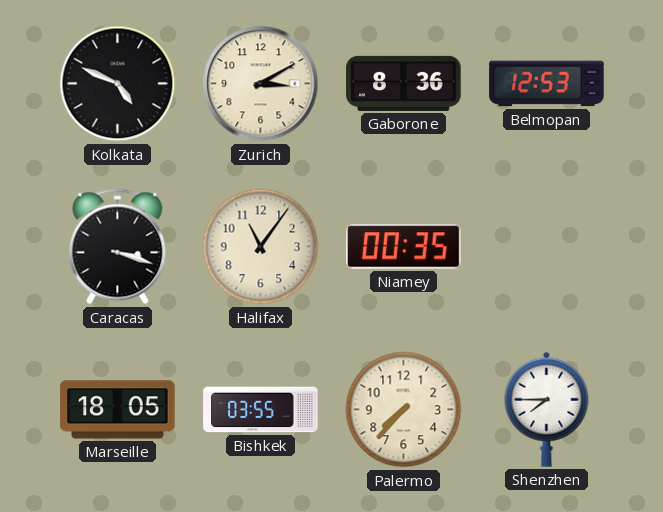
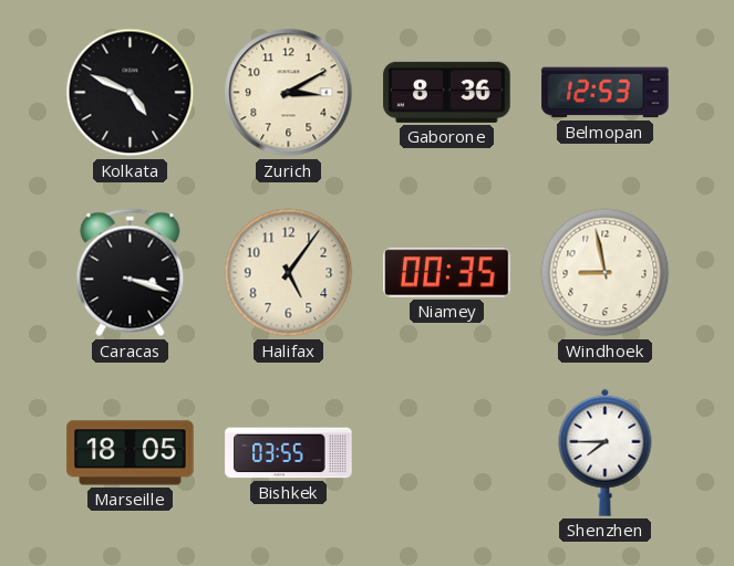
Halifax: 11:06 -> 5:06
Windhoek: none -> 8:58
Palermo: 7:37 -> none
